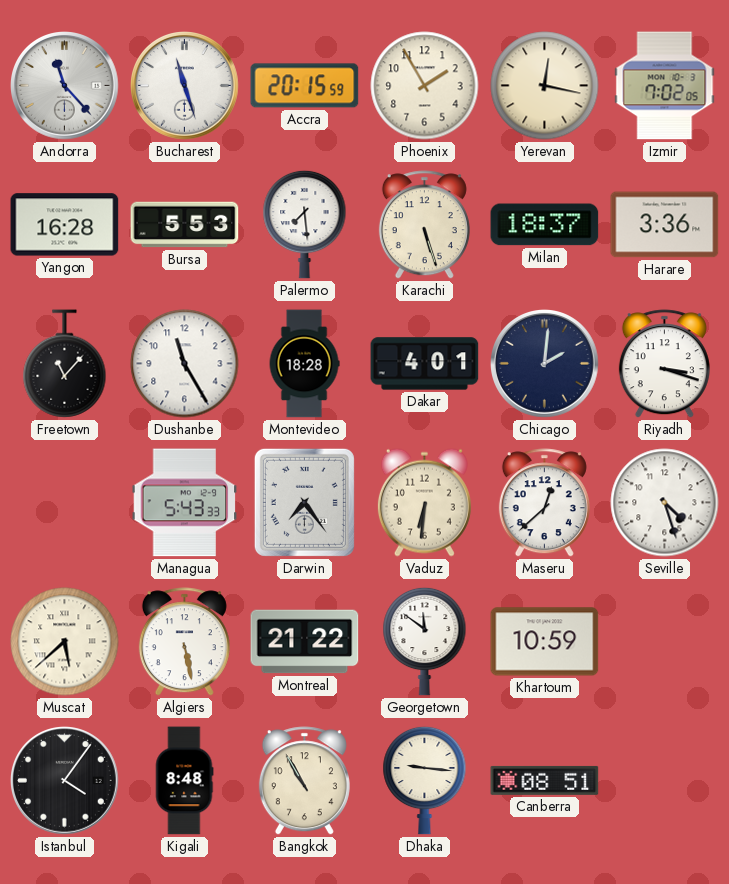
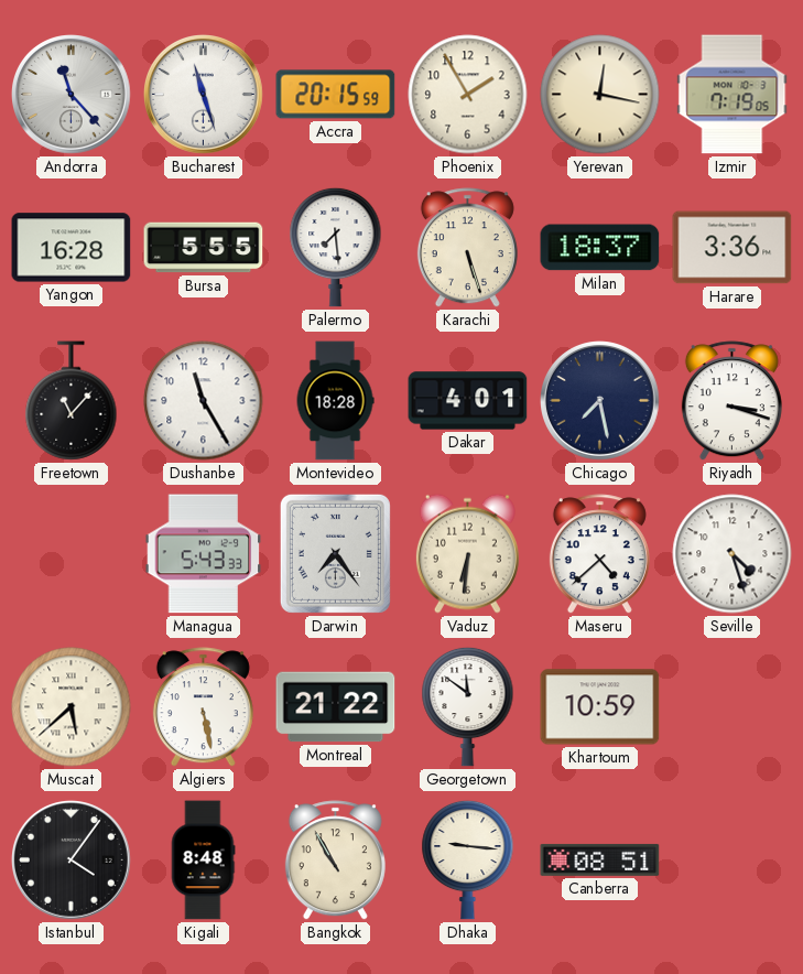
Izmir: 7:02 -> 7:19
Bursa: 5:53 -> 5:55
Chicago: 2:01 -> 7:28
Maseru: 12:38 -> 4:38
